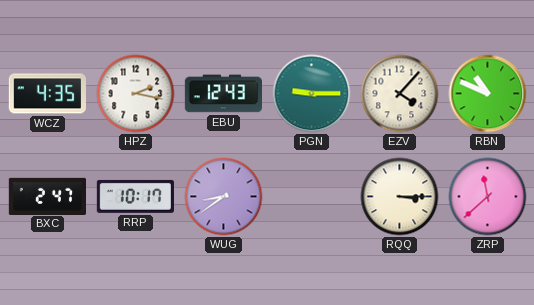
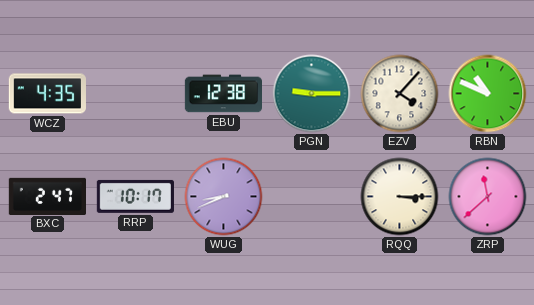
HPZ: 2:17 -> none
EBU: 12:43 -> 12:38
WUG: 8:39 -> 8:41
